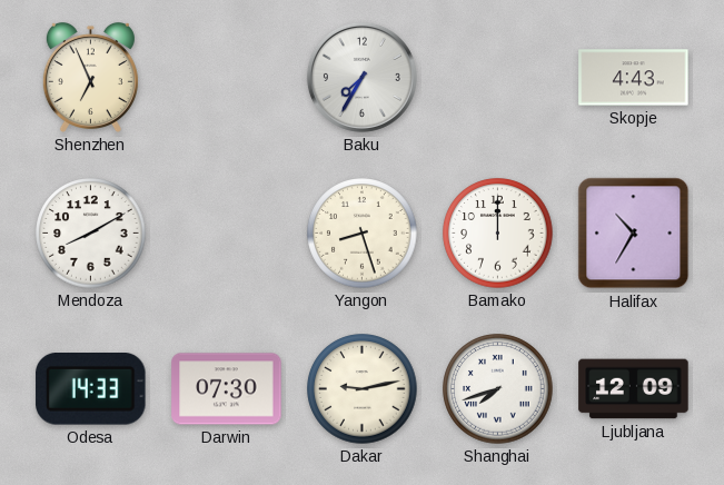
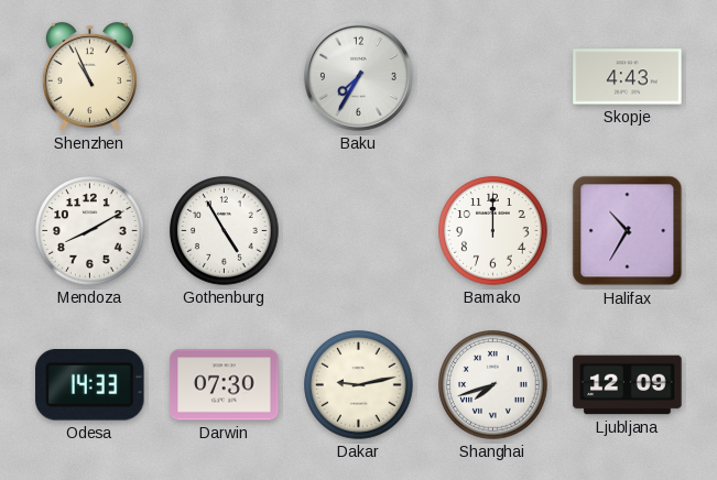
Shenzhen: 6:56 -> 10:56
Gothenburg: none -> 4:55
Yangon: 8:27 -> none
